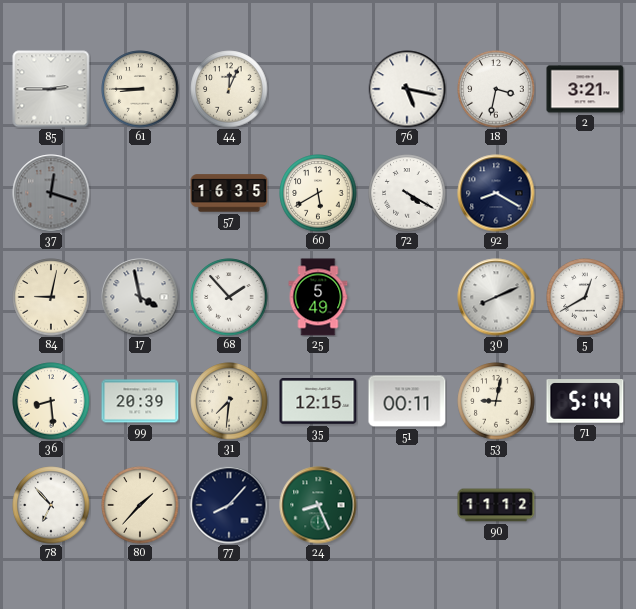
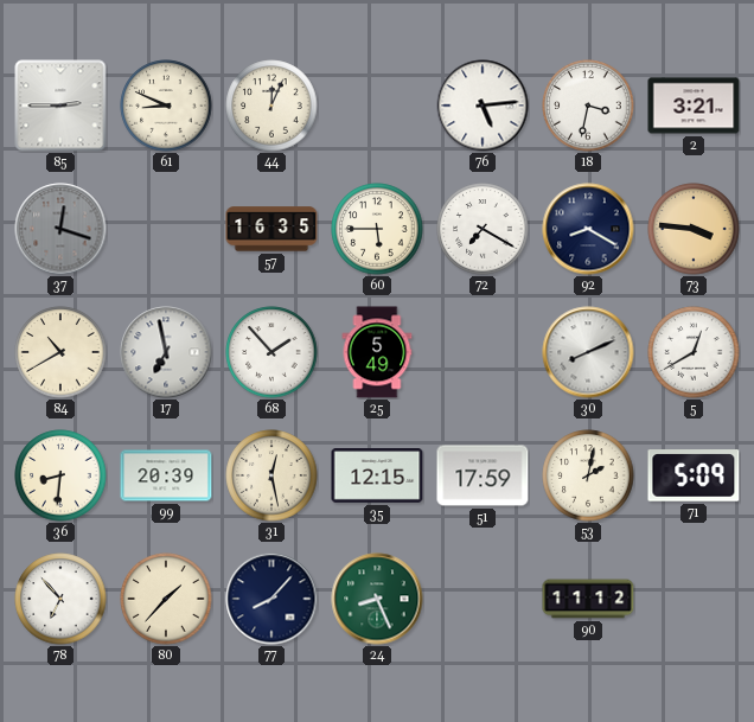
61: 8:45 -> 8:49
76: 5:17 -> 5:14
60: 5:40 -> 5:45
72: 4:20 -> 7:20
73: none -> 3:46
84: 9:02 -> 10:40
17: 3:58 -> 6:58
36: 8:29 -> 8:31
31: 7:31 -> 12:28
51: 00:11 -> 17:59
53: 9:02 -> 2:02
71: 5:14 -> 5:09
